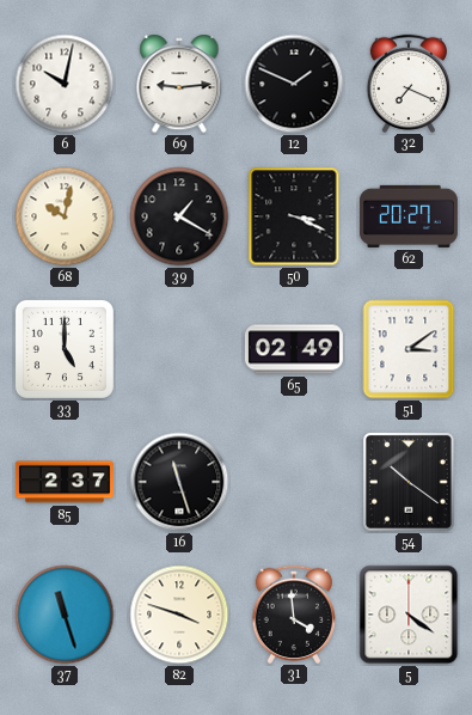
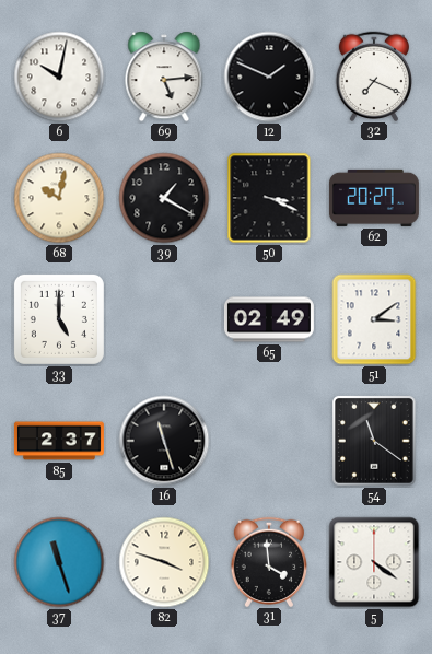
69: 9:14 -> 5:14
54: 10:21 -> 11:21
